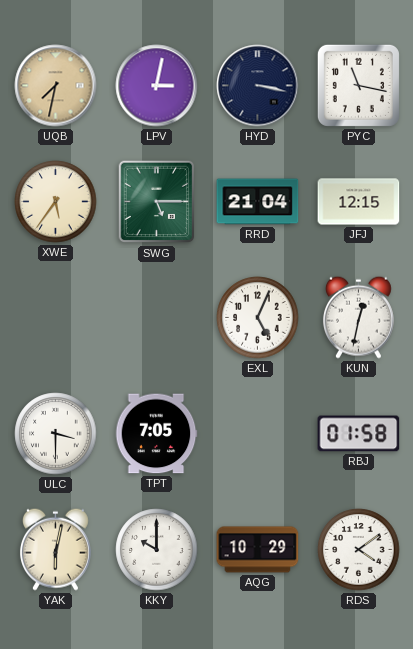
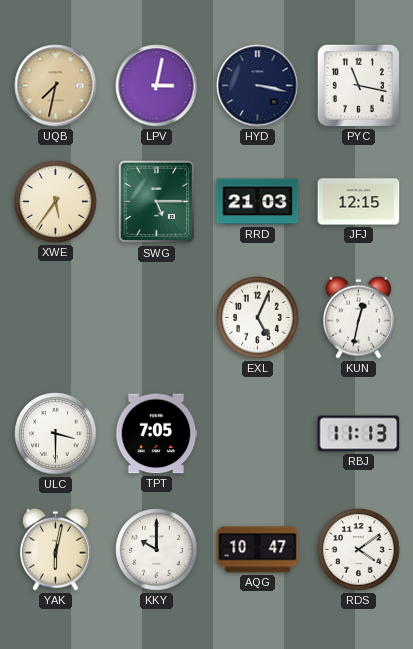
RRD: 21:04 -> 21:03
RBJ: 01:58 -> 11:13
AQG: 10:29 -> 10:47
